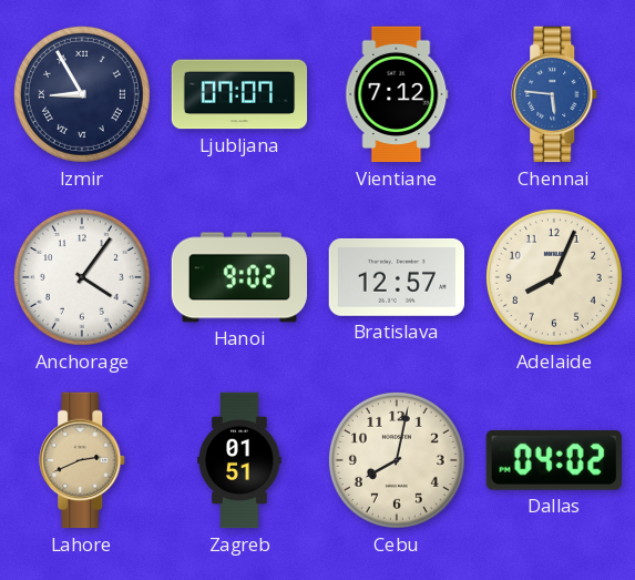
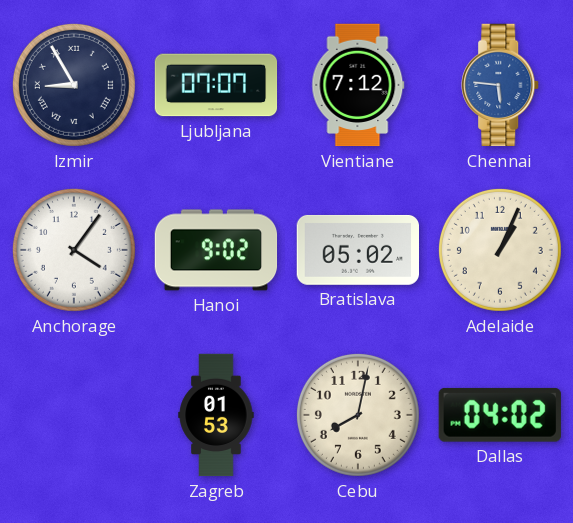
Bratislava: 12:57 -> 05:02
Adelaide: 8:04 -> 1:04
Lahore: 2:41 -> none
Zagreb: 01:51 -> 01:53
